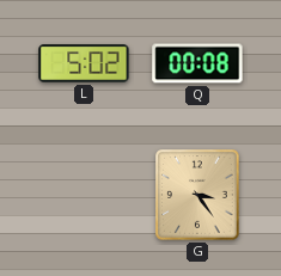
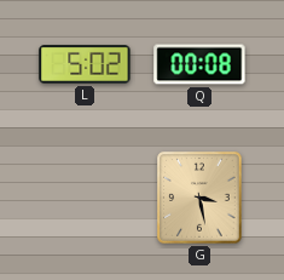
G: 3:24 -> 3:28
